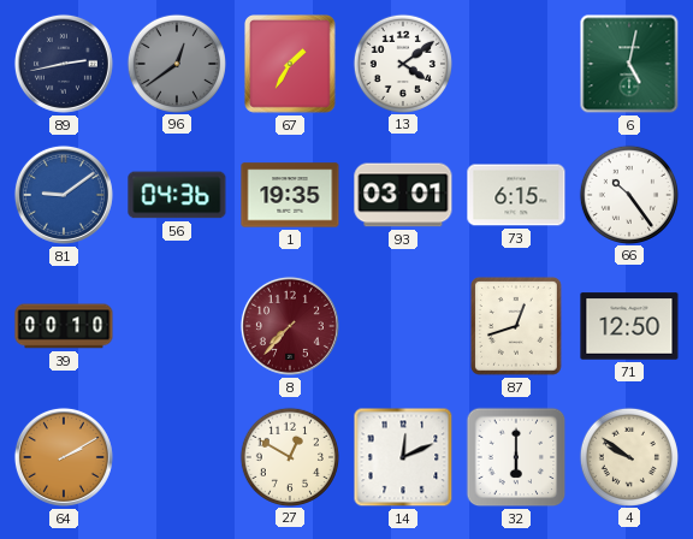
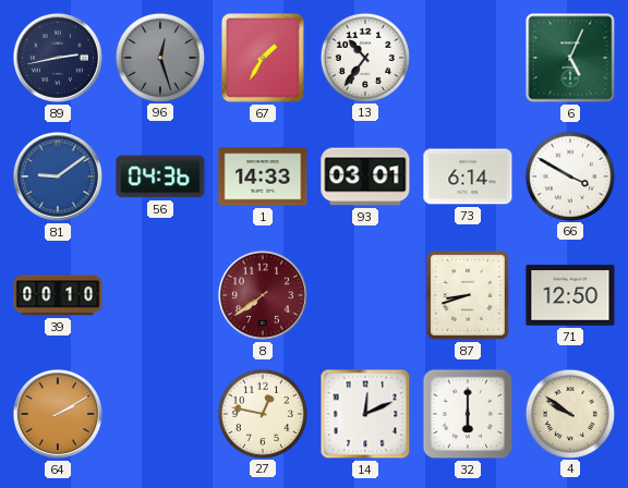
96: 12:39 -> 12:27
13: 4:09 -> 10:36
6: 5:02 -> 5:04
1: 19:35 -> 14:33
73: 6:15 -> 6:14
66: 10:24 -> 3:50
8: 7:37 -> 7:39
87: 12:42 -> 8:42
27: 12:50 -> 12:47
